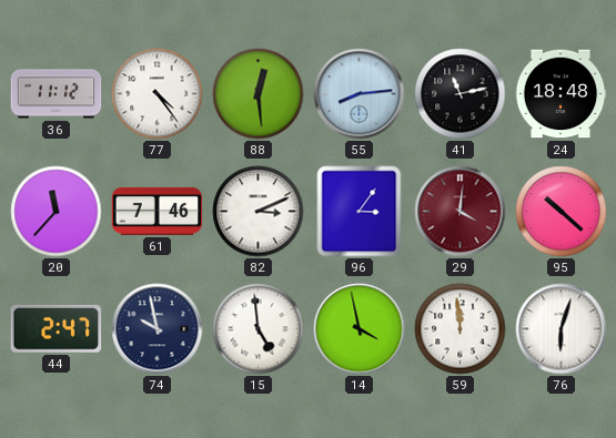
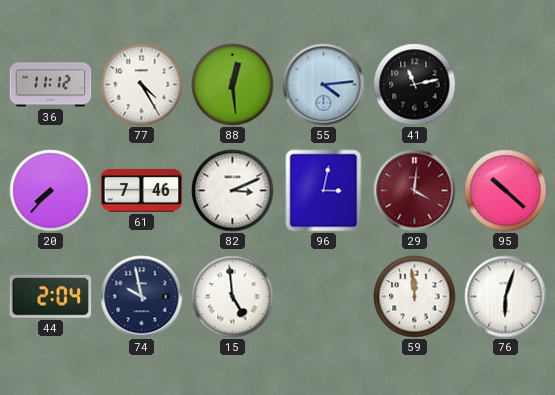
77: 4:24 -> 4:25
55: 8:14 -> 4:14
24: 18:48 -> none
20: 11:37 -> 7:37
96: 3:06 -> 3:02
44: 2:47 -> 2:04
14: 3:58 -> none
